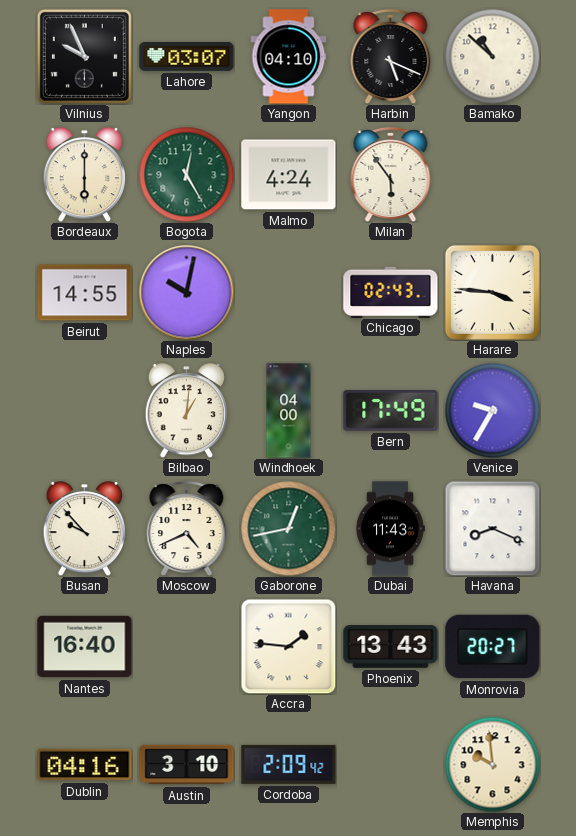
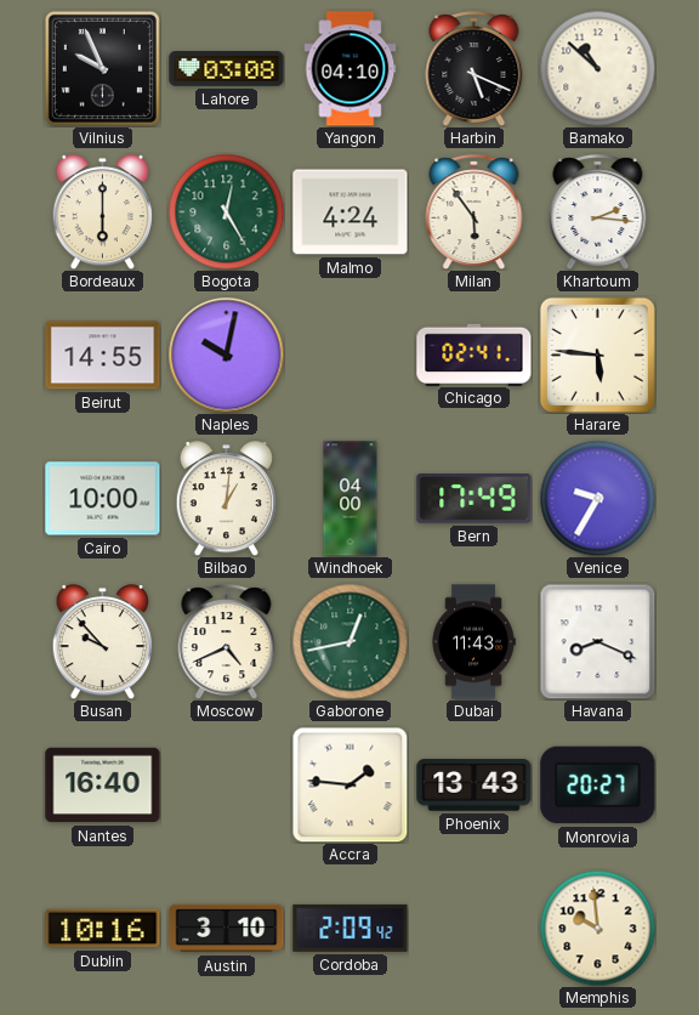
Lahore: 03:07 -> 03:08
Khartoum: none -> 2:16
Chicago: 02:43 -> 02:41
Harare: 3:46 -> 5:46
Cairo: none -> 10:00
Dublin: 04:16 -> 10:16
